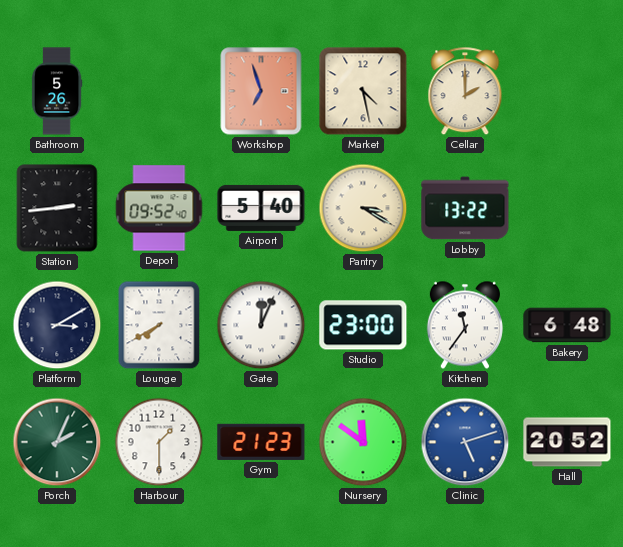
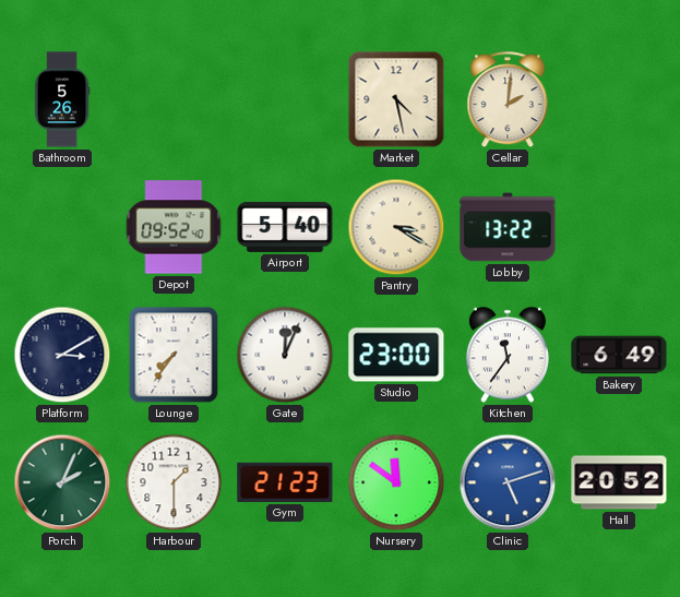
Workshop: 6:57 -> none
Cellar: 2:00 -> 2:01
Station: 2:44 -> none
Lounge: 7:40 -> 7:36
Bakery: 6:48 -> 6:49
